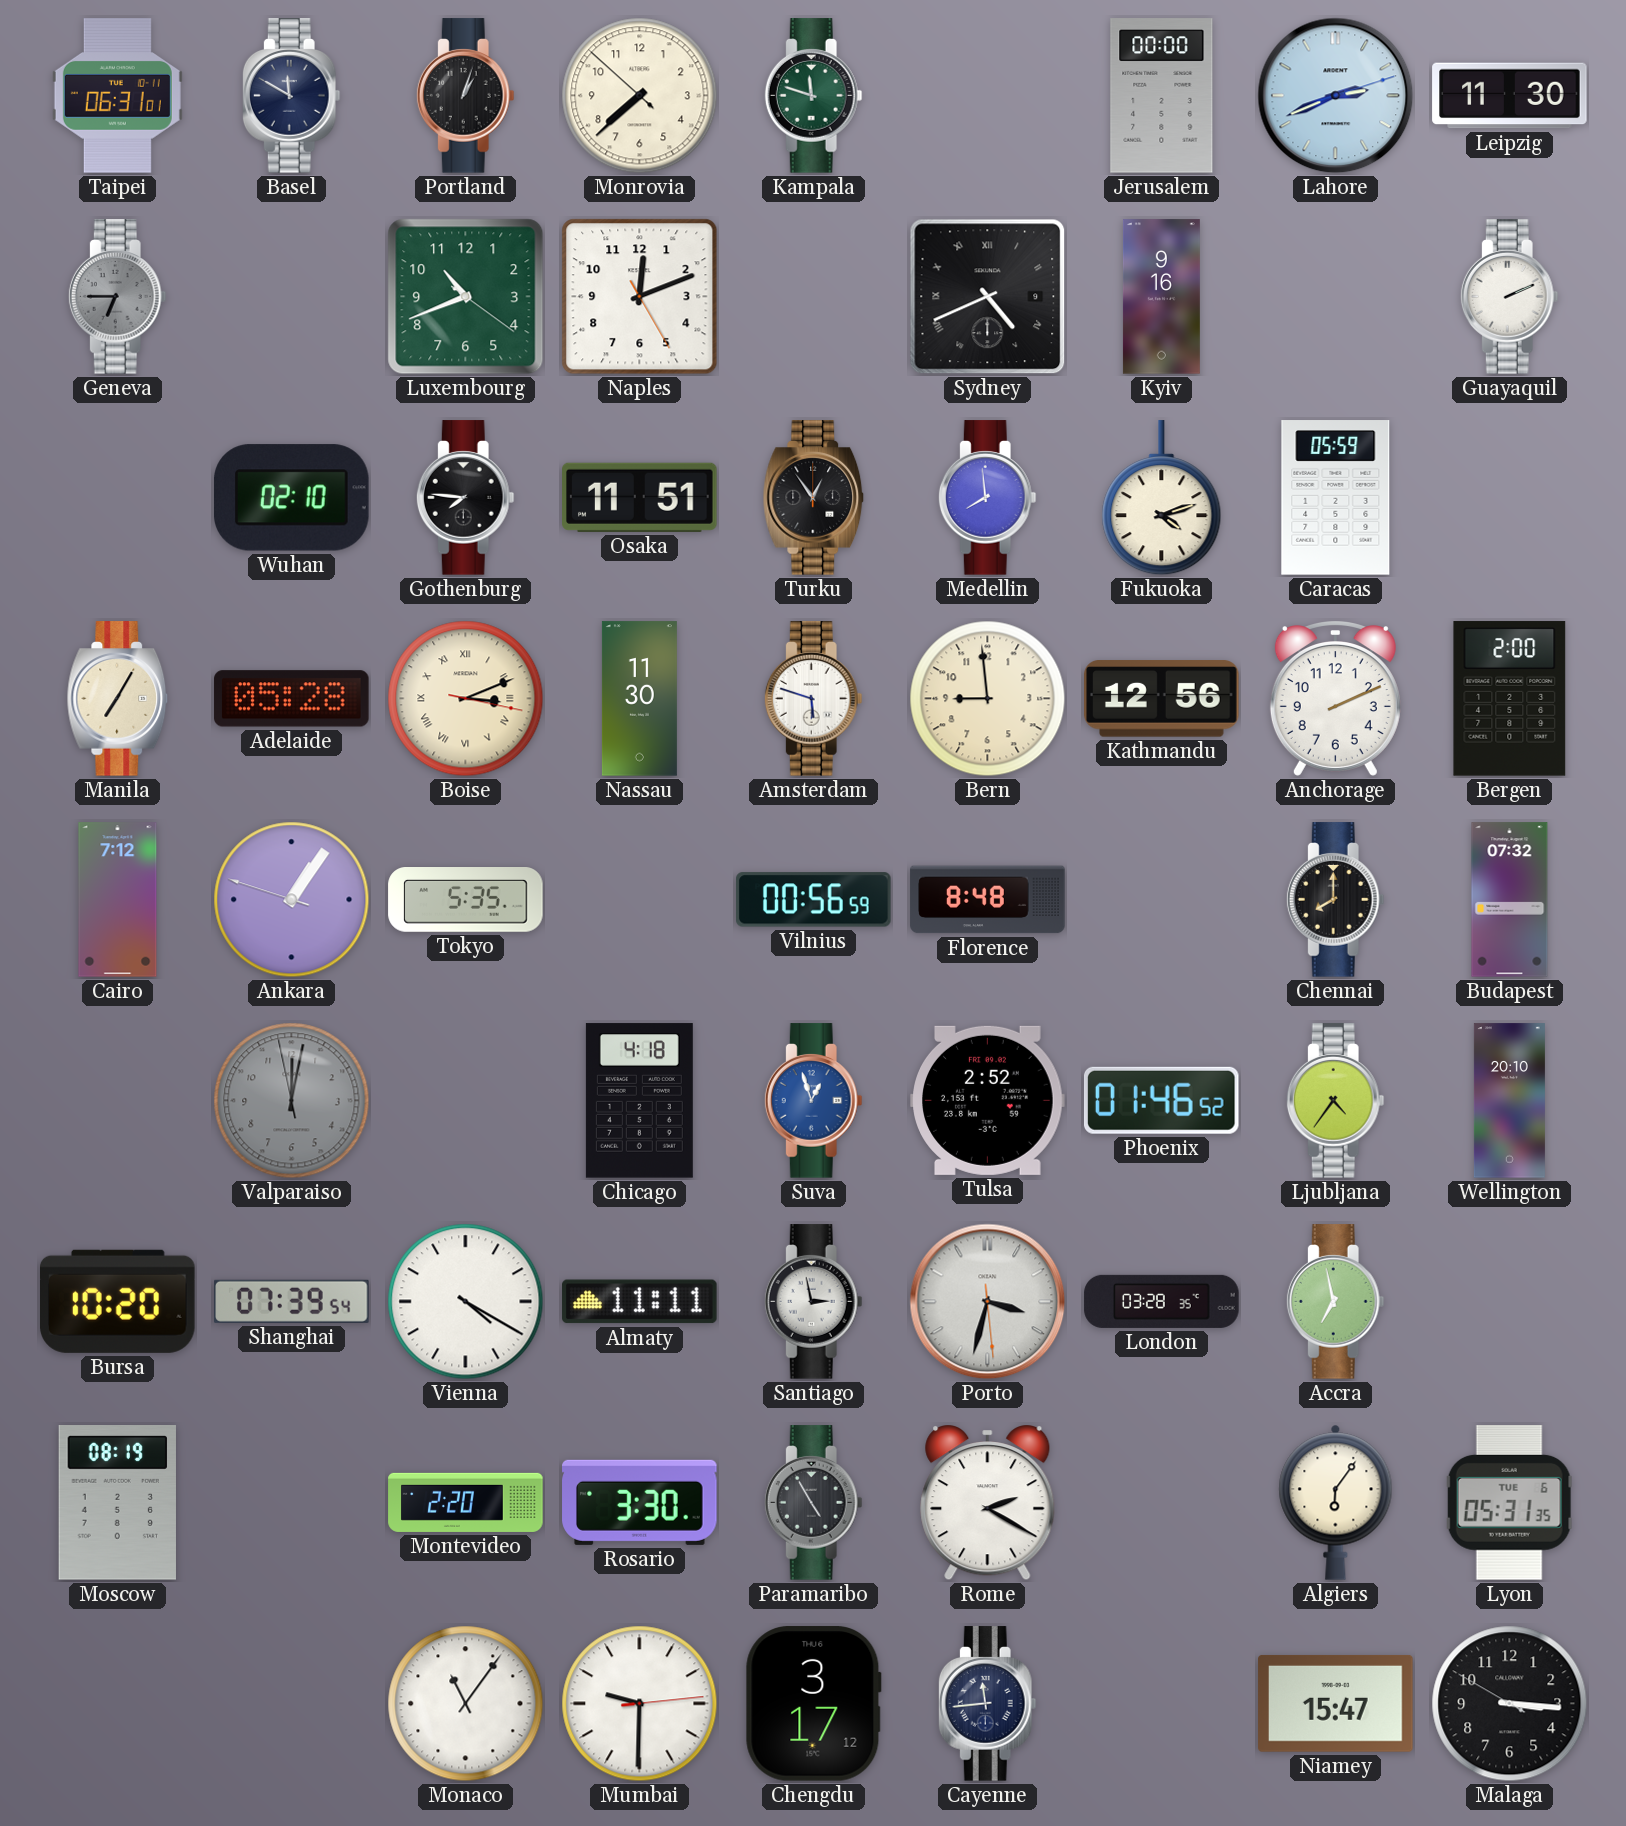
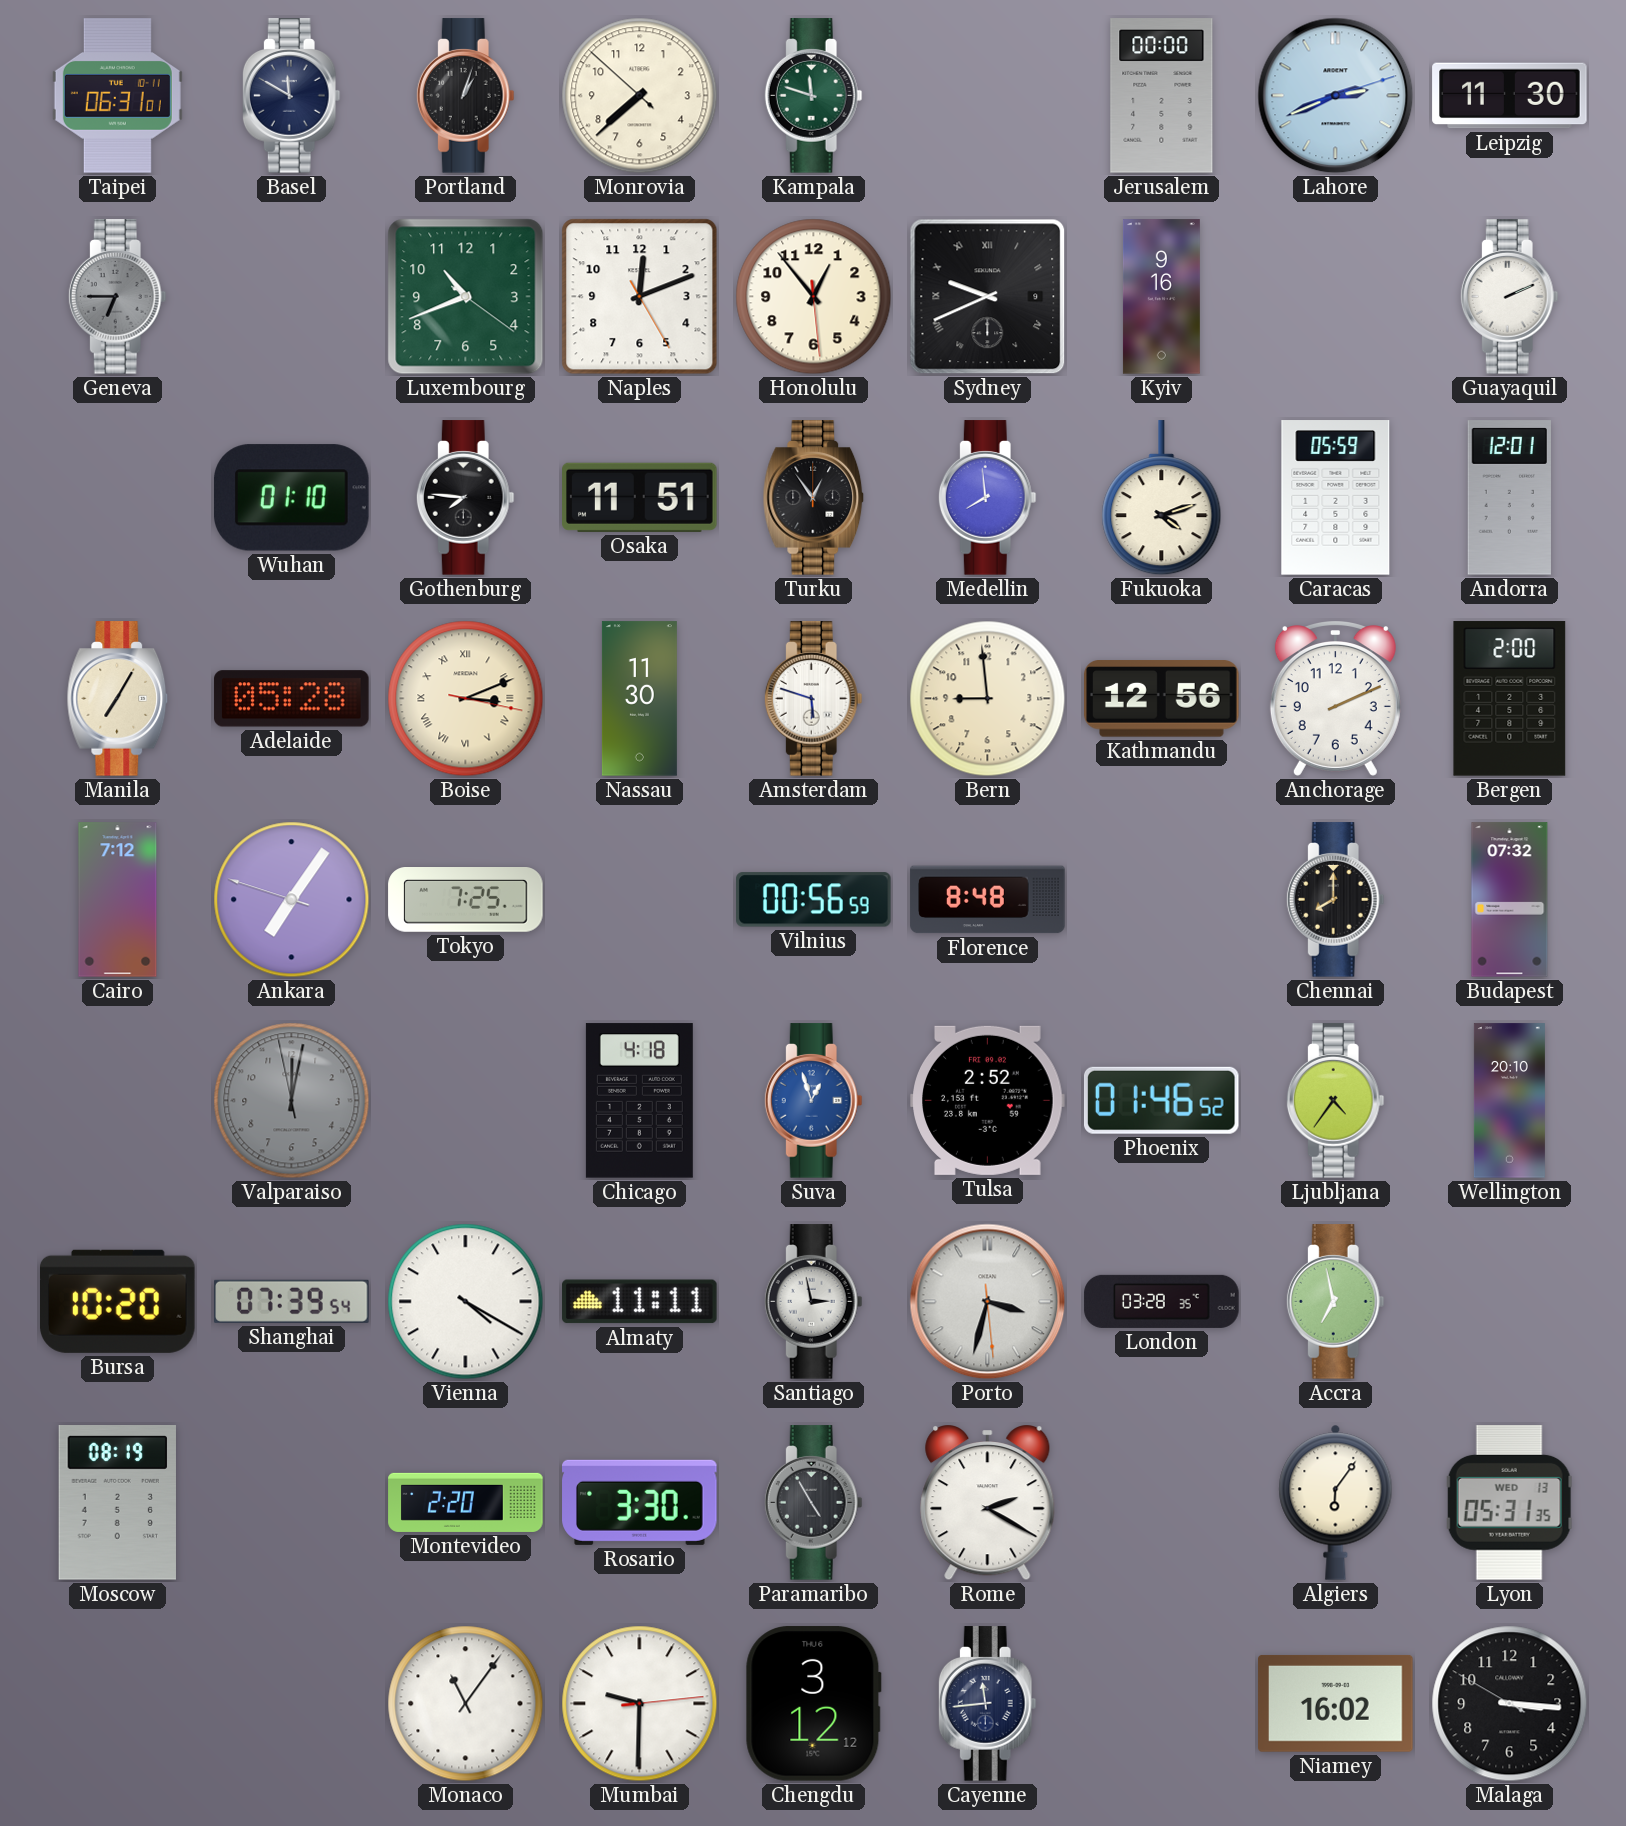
Honolulu: none -> 12:53
Sydney: 4:41 -> 9:41
Wuhan: 02:10 -> 01:10
Andorra: none -> 12:01
Ankara: 1:05 -> 7:05
Tokyo: 5:35 -> 7:25
Lyon date: TUE 6 -> WED 13
Chengdu: 3:17 -> 3:12
Niamey: 15:47 -> 16:02
